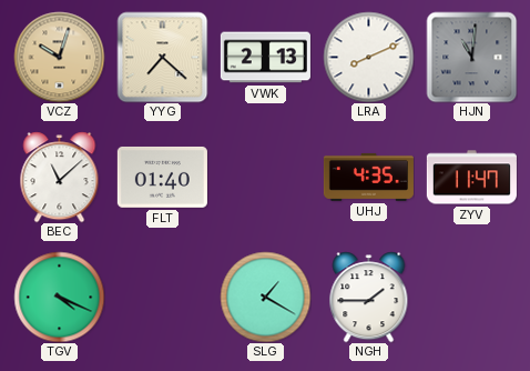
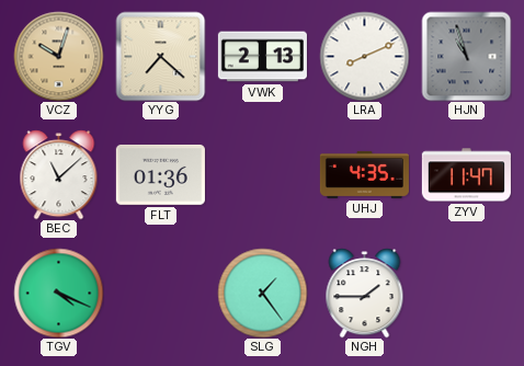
HJN: 11:01 -> 10:57
FLT: 01:40 -> 01:36
SLG: 1:20 -> 1:24
